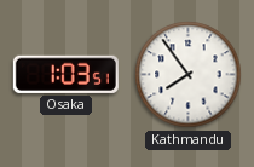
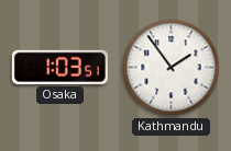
Kathmandu: 7:54 -> 1:54
